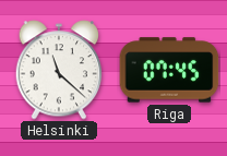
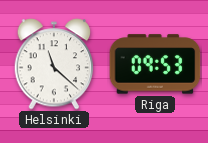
Riga: 07:45 -> 09:53
